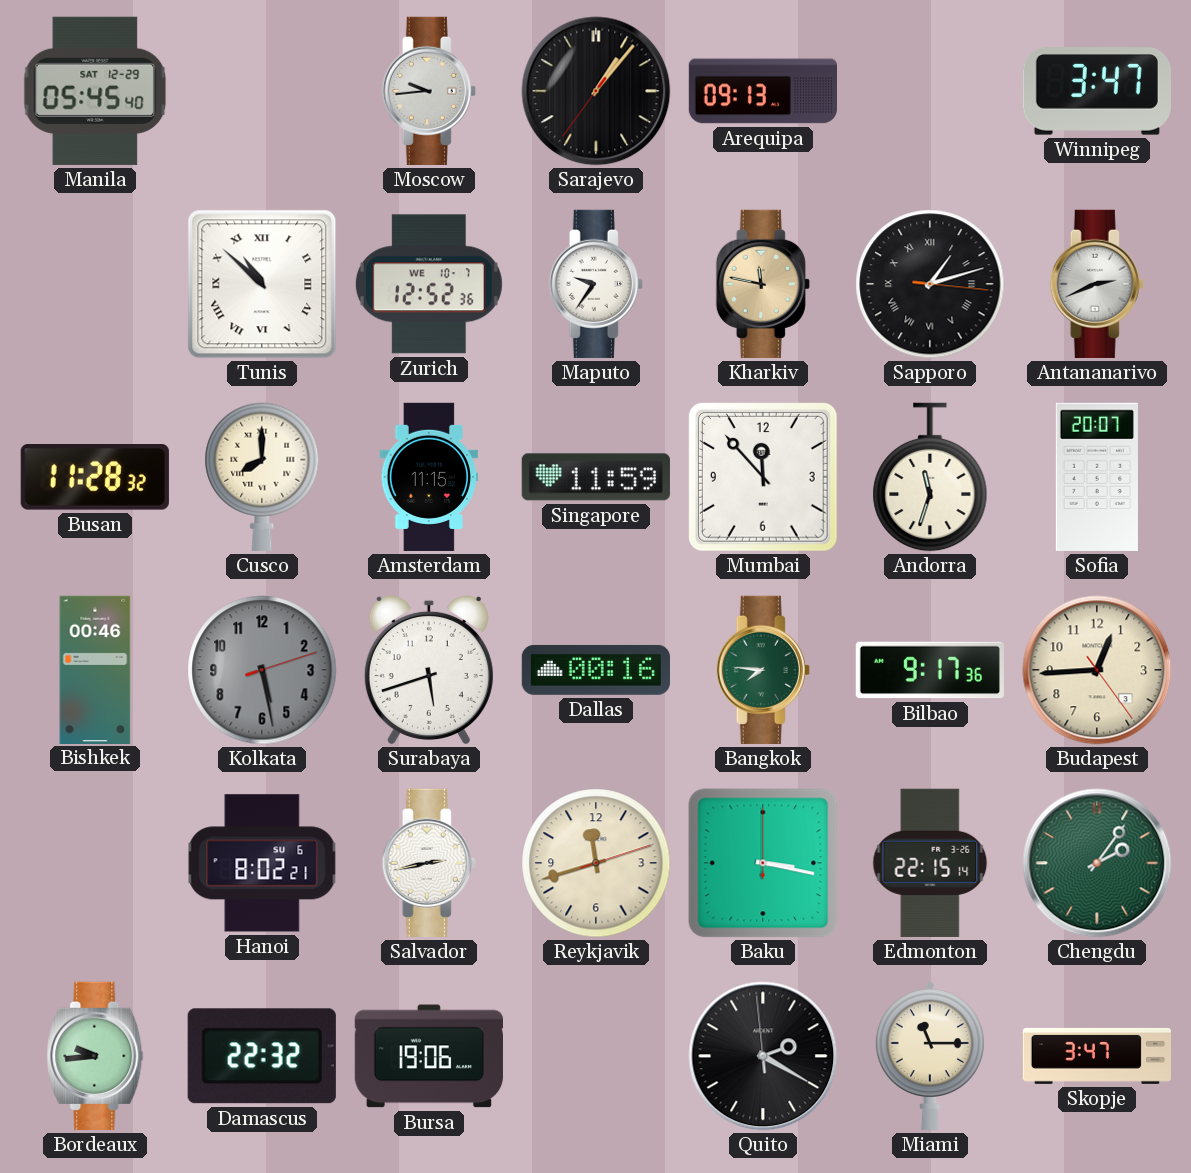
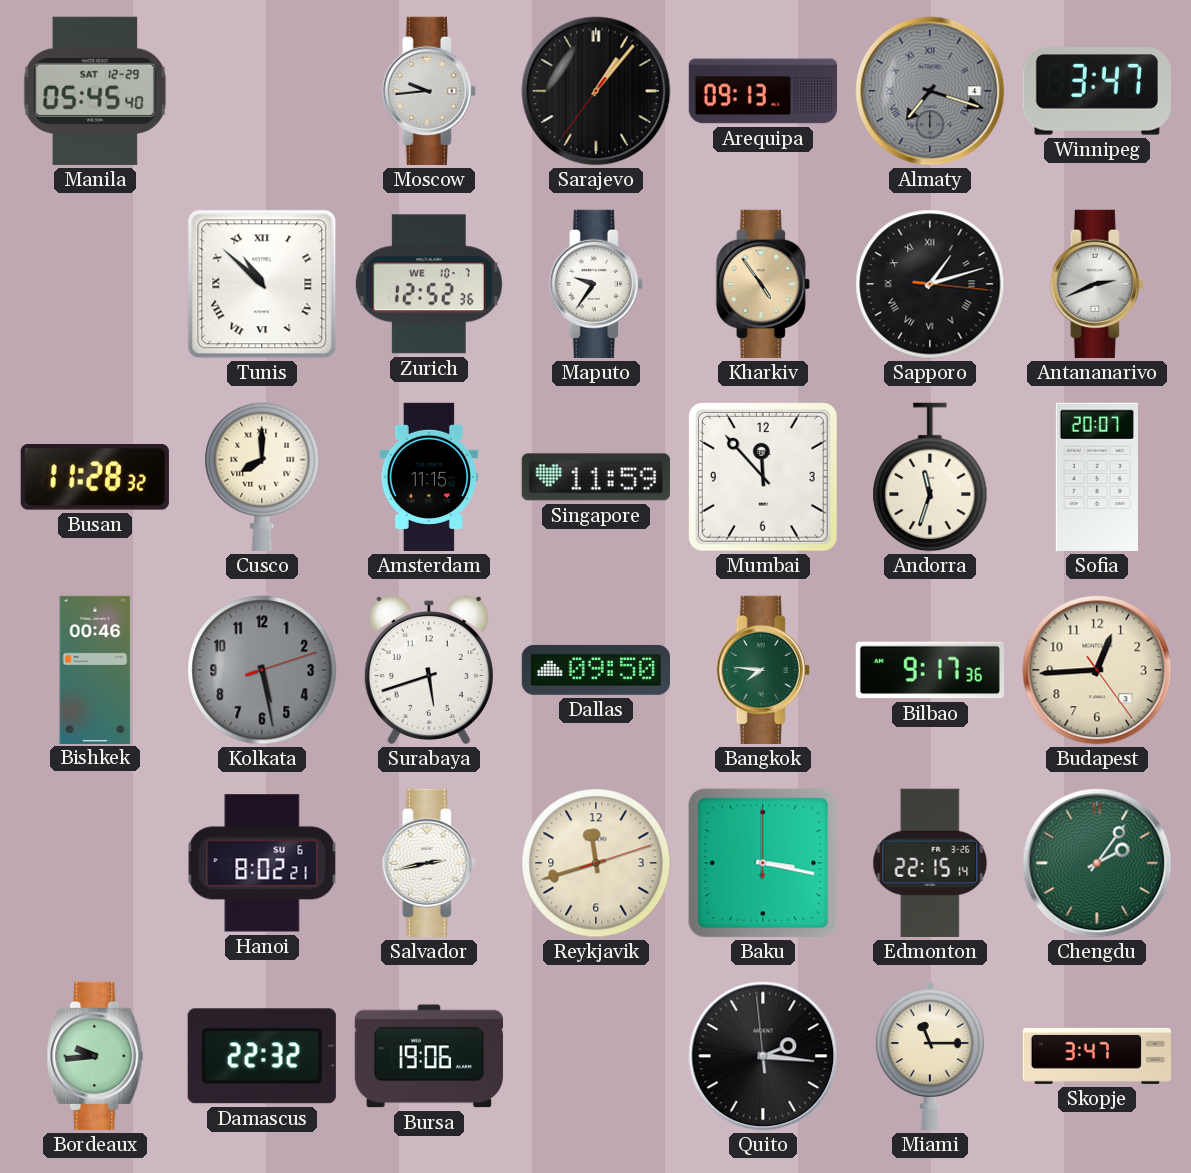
Almaty: none -> 7:18
Kharkiv: 11:47 -> 4:54
Dallas: 00:16 -> 09:50
Quito: 2:19 -> 2:15
